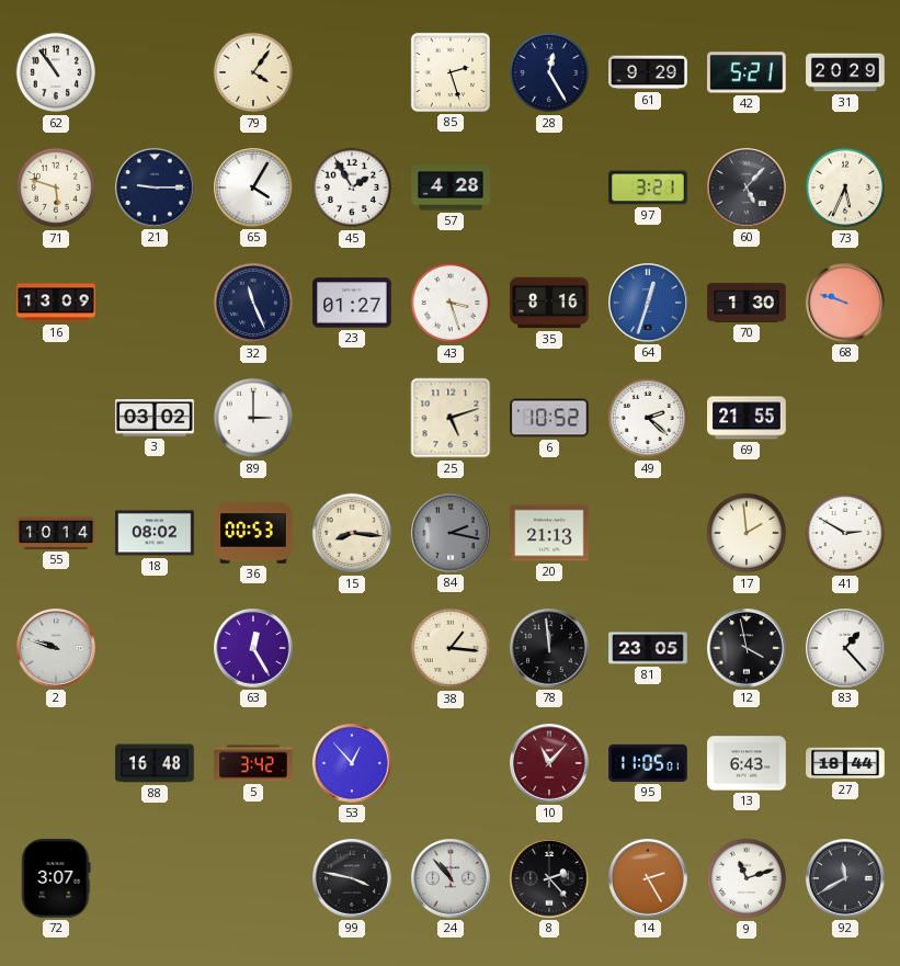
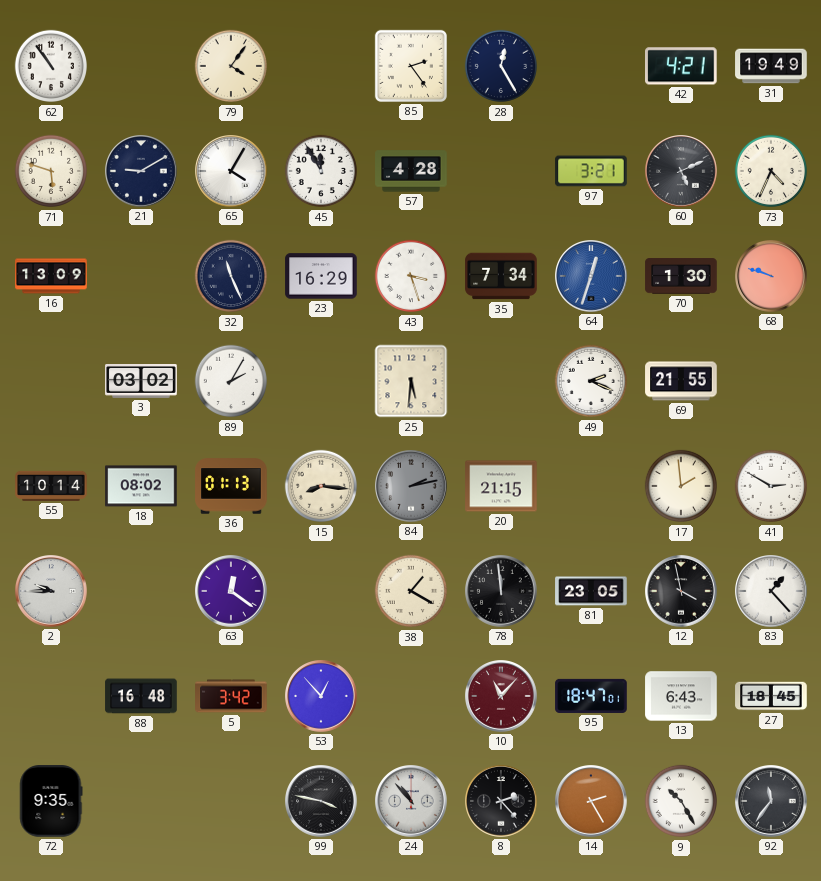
85: 2:27 -> 2:24
61: 9:29 -> none
42: 5:21 -> 4:21
31: 20:29 -> 19:49
21: 9:15 -> 9:10
45: 1:55 -> 11:55
60: 5:07 -> 5:11
73: 5:34 -> 4:34
23: 01:27 -> 16:29
35: 8:16 -> 7:34
89: 3:00 -> 2:05
25: 5:12 -> 5:31
6: 10:52 -> none
49: 2:22 -> 2:19
36: 00:53 -> 01:13
84: 2:17 -> 2:13
20: 21:13 -> 21:15
2: 9:48 -> 9:45
63: 12:25 -> 12:21
38: 1:16 -> 1:20
95: 11:05 -> 18:47
27: 18:44 -> 18:45
72: 3:07 -> 9:35
9: 11:12 -> 10:25
92: 11:40 -> 11:36
